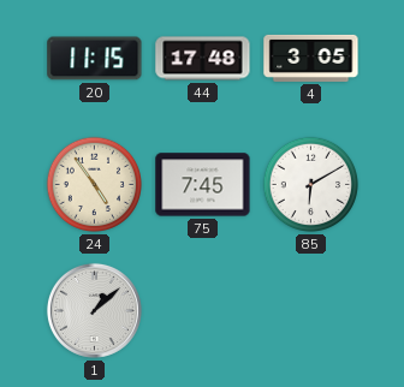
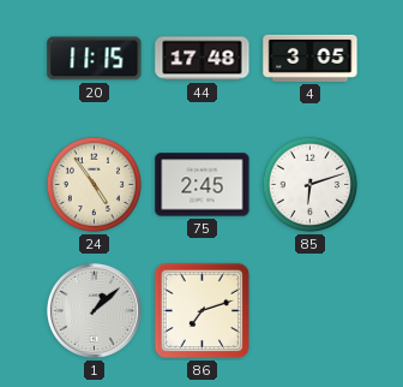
75: 7:45 -> 2:45
85: 6:10 -> 6:12
86: none -> 7:12
